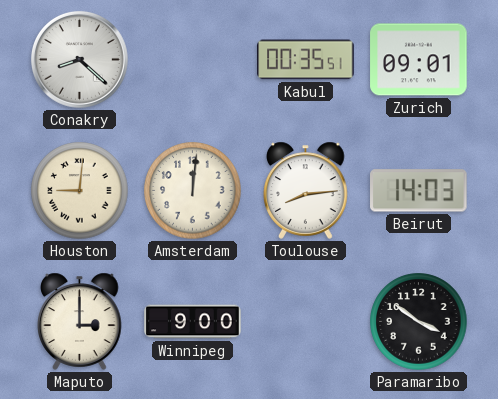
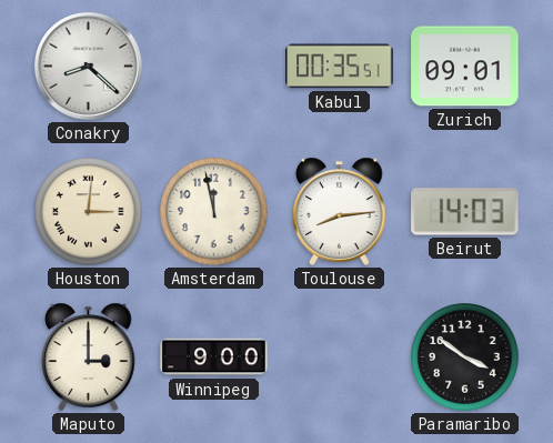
Houston: 9:01 -> 3:01
Amsterdam: 12:01 -> 11:58
